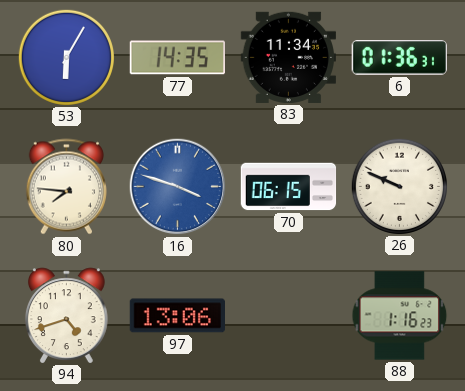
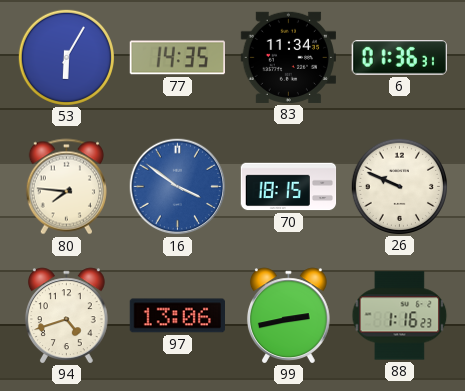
16: 3:48 -> 3:51
70: 06:15 -> 18:15
99: none -> 2:43
